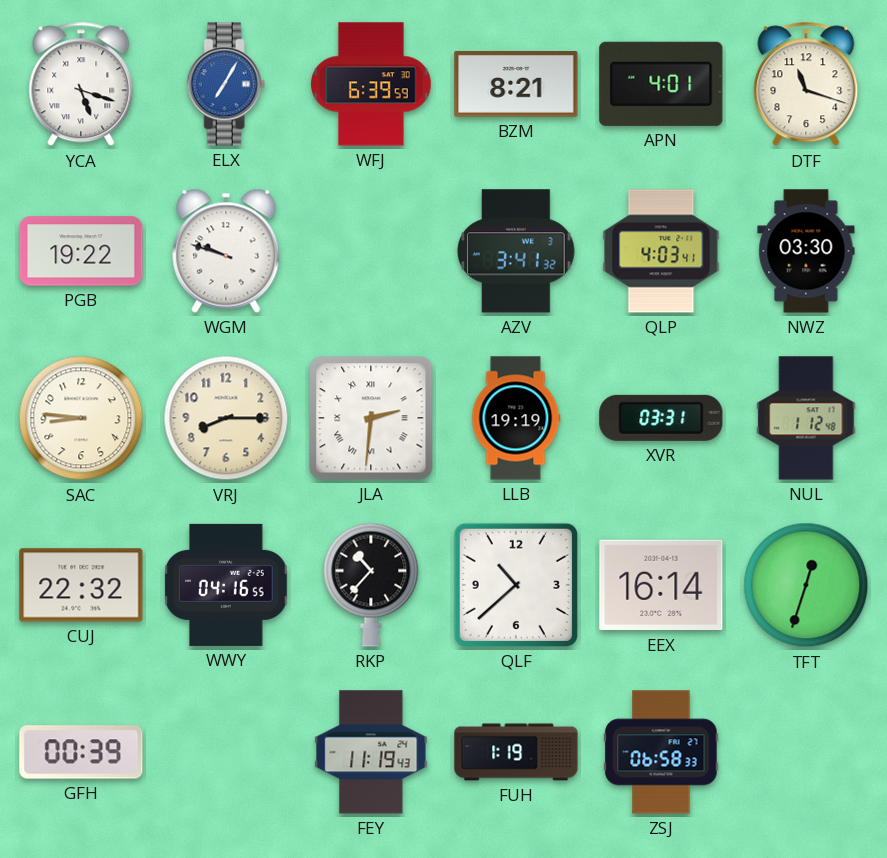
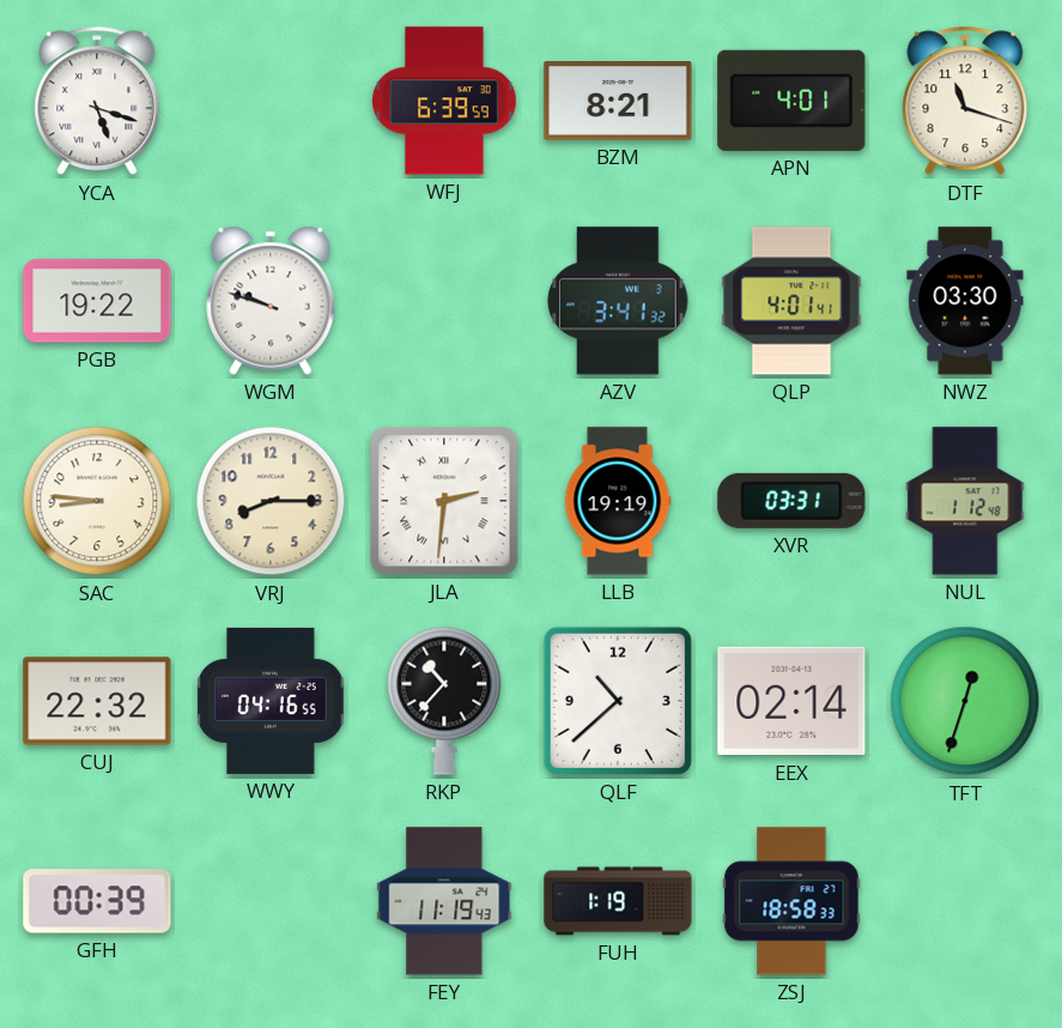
ELX: 7:05 -> none
QLP: 4:03 -> 4:01
EEX: 16:14 -> 02:14
ZSJ: 06:58 -> 18:58
